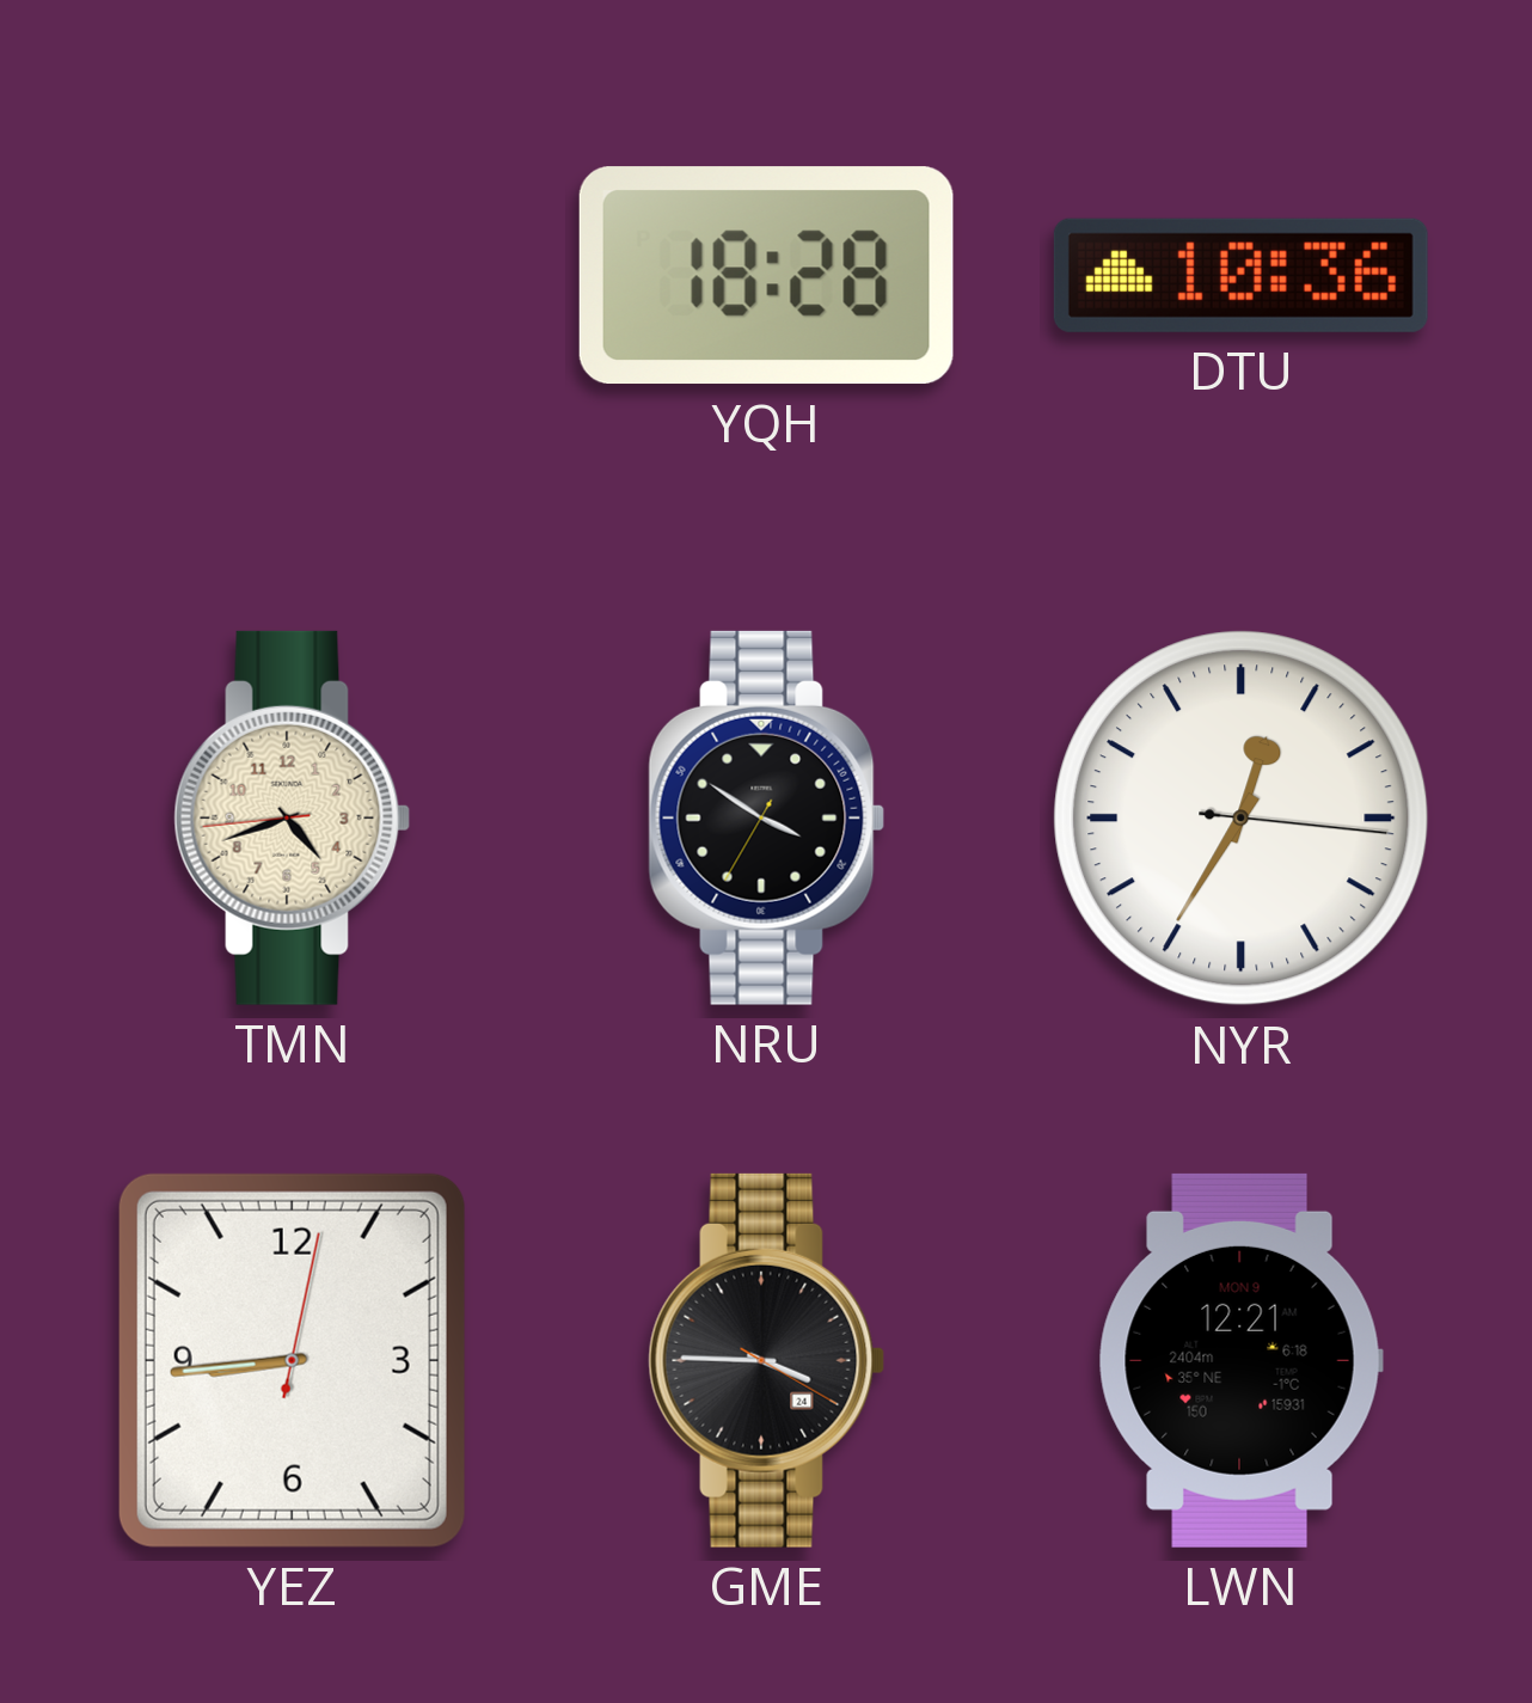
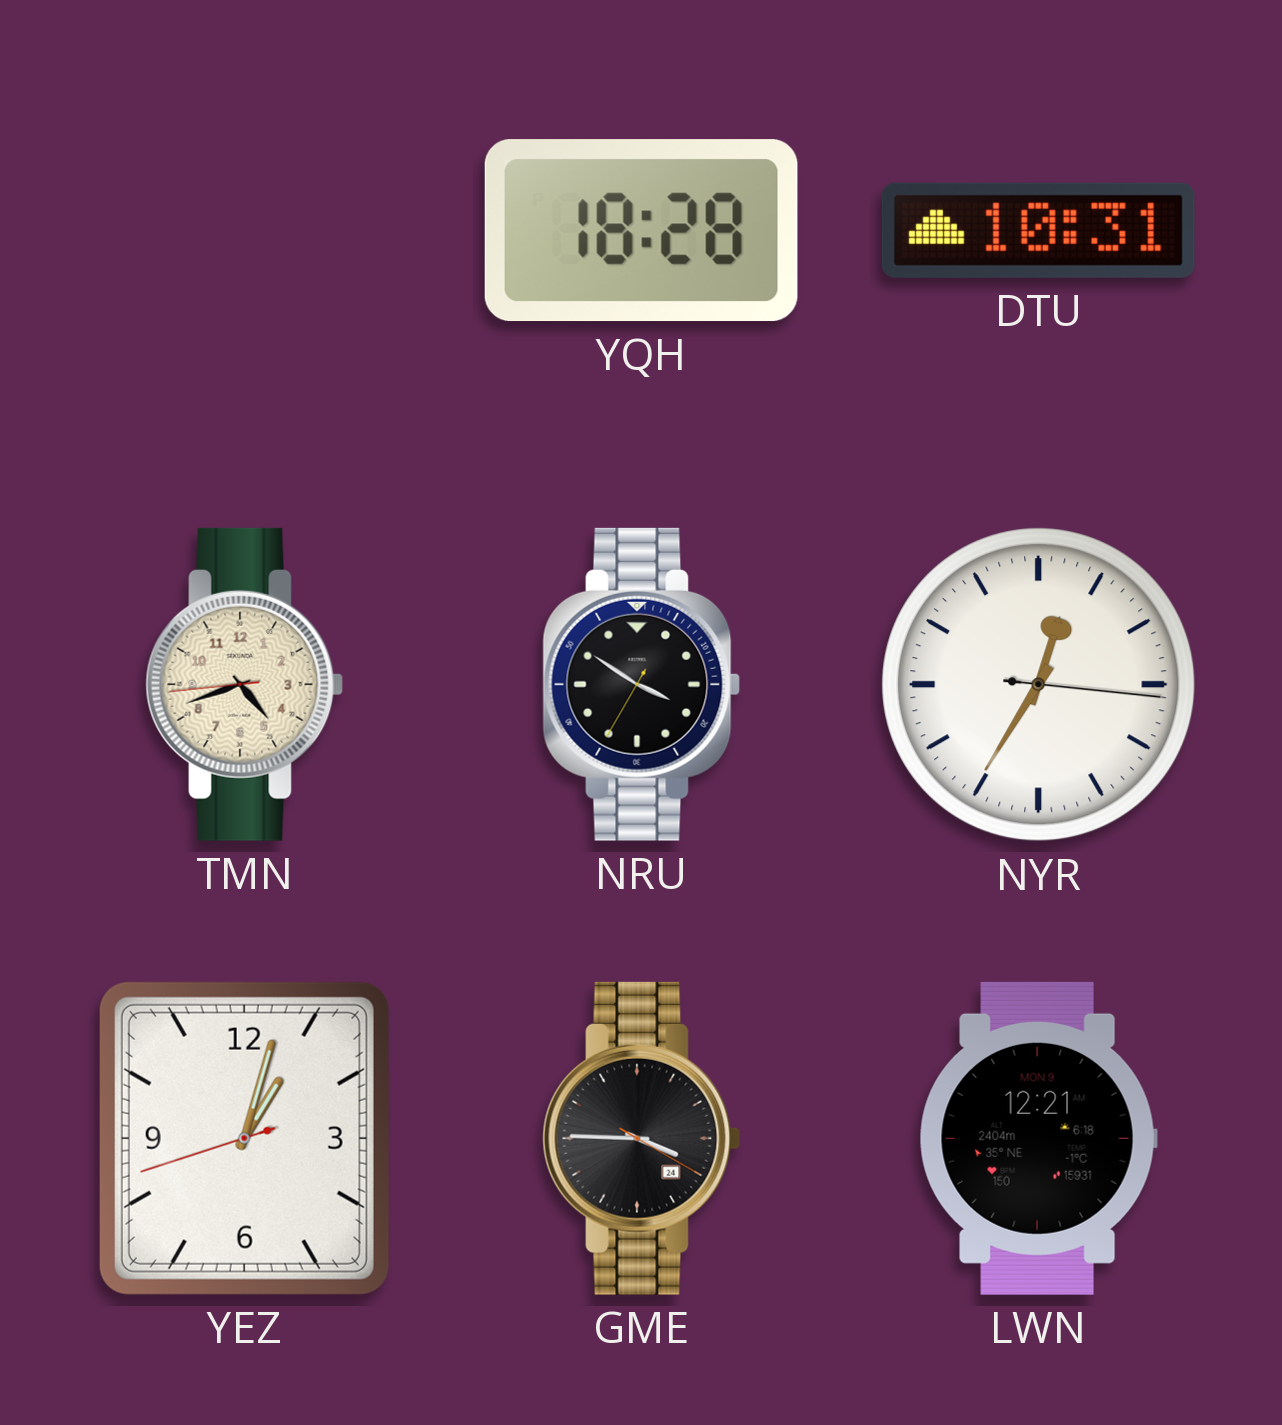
DTU: 10:36 -> 10:31
YEZ: 8:44 -> 1:02
